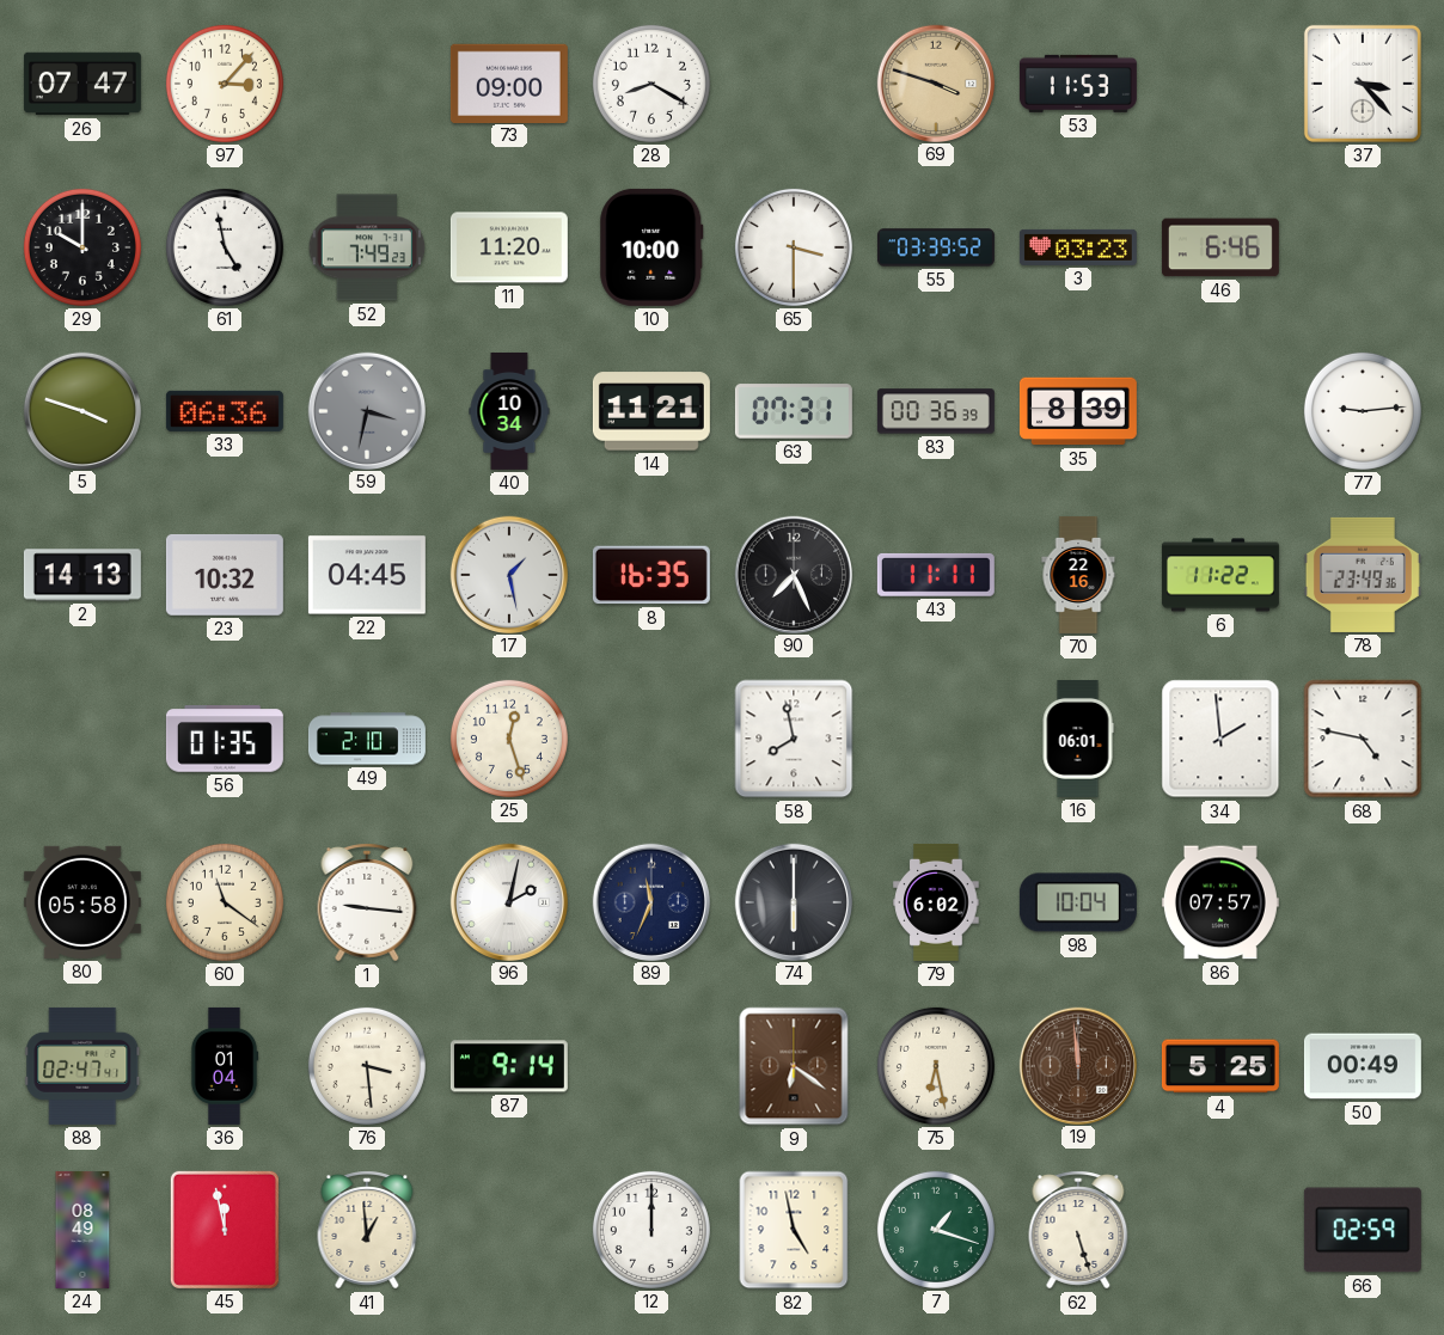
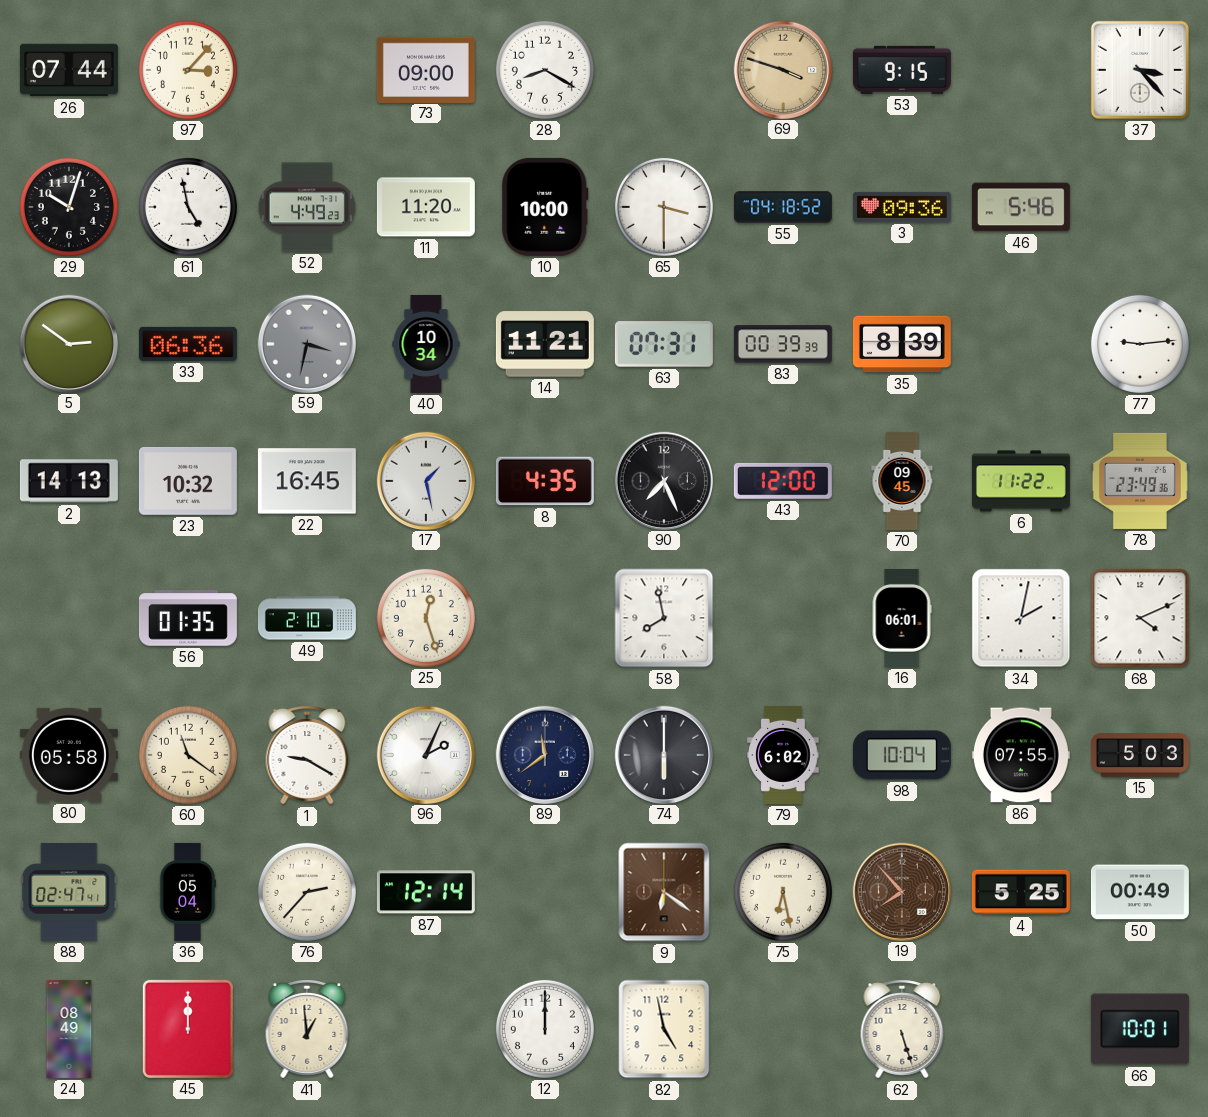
26: 07:47 -> 07:44
53: 11:53 -> 9:15
29: 10:00 -> 10:03
52: 7:49 -> 4:49
55: 03:39 -> 04:18
3: 03:23 -> 09:36
46: 6:46 -> 5:46
5: 3:48 -> 2:51
83: 00:36 -> 00:39
22: 04:45 -> 16:45
8: 16:35 -> 4:35
43: 11:11 -> 12:00
70: 22:16 -> 09:45
34: 1:59 -> 2:02
68: 4:47 -> 4:11
1: 9:16 -> 9:20
96: 2:02 -> 2:04
89: 11:34 -> 11:39
86: 07:57 -> 07:55
15: none -> 5:03
36: 01:04 -> 05:04
76: 3:29 -> 2:37
87: 9:14 -> 12:14
19: 11:59 -> 7:53
45: 11:58 -> 12:00
7: 1:18 -> none
66: 02:59 -> 10:01
